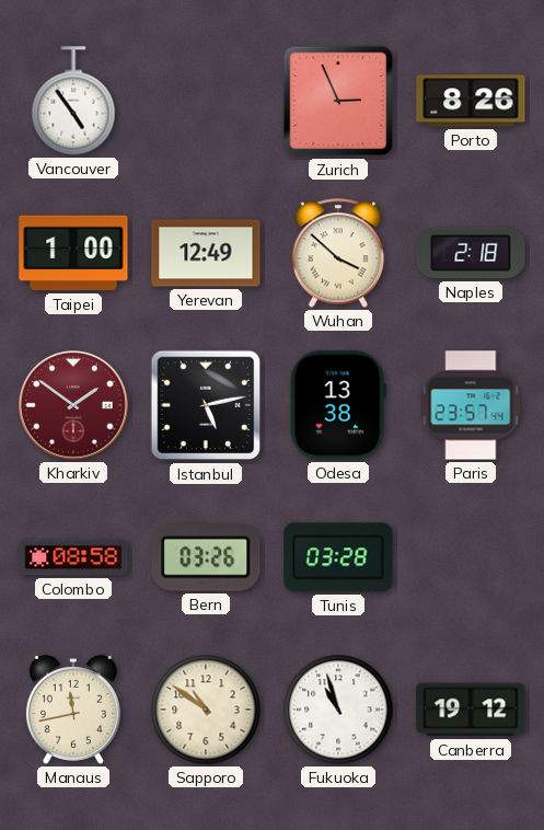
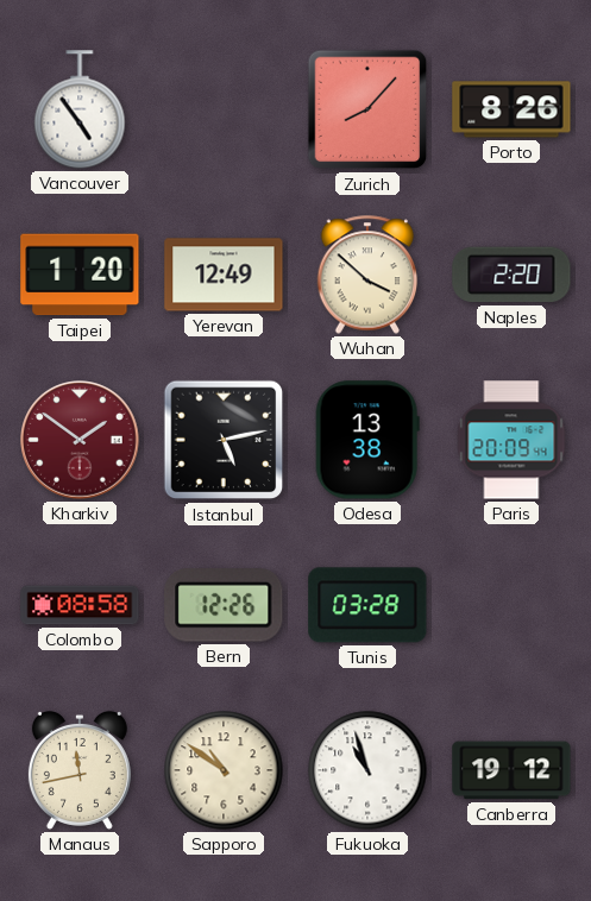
Zurich: 2:56 -> 8:07
Taipei: 1:00 -> 1:20
Naples: 2:18 -> 2:20
Paris: 23:57 -> 20:09
Bern: 03:26 -> 12:26
